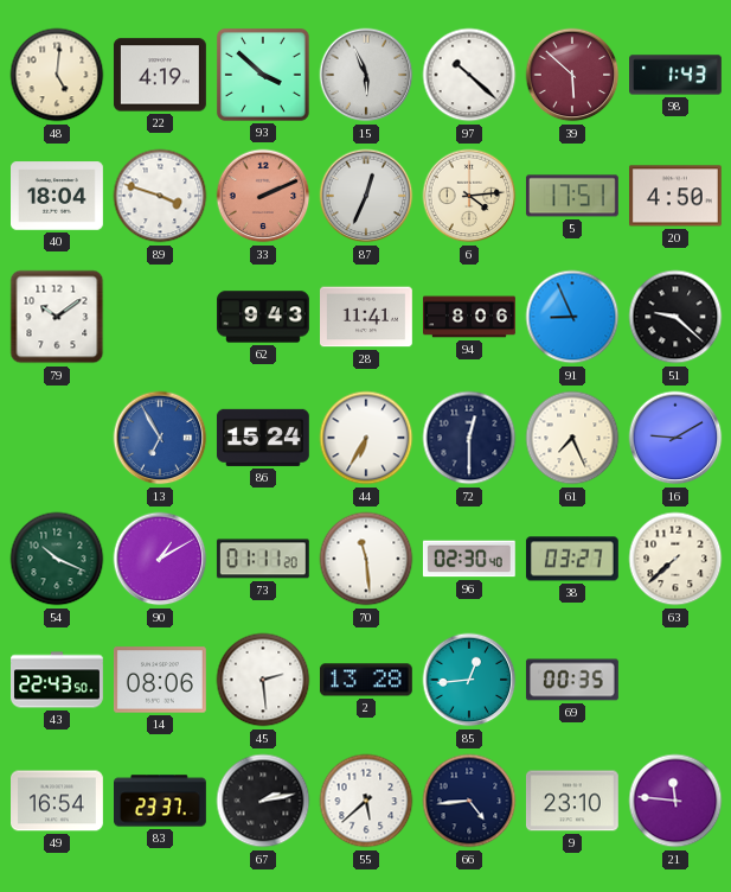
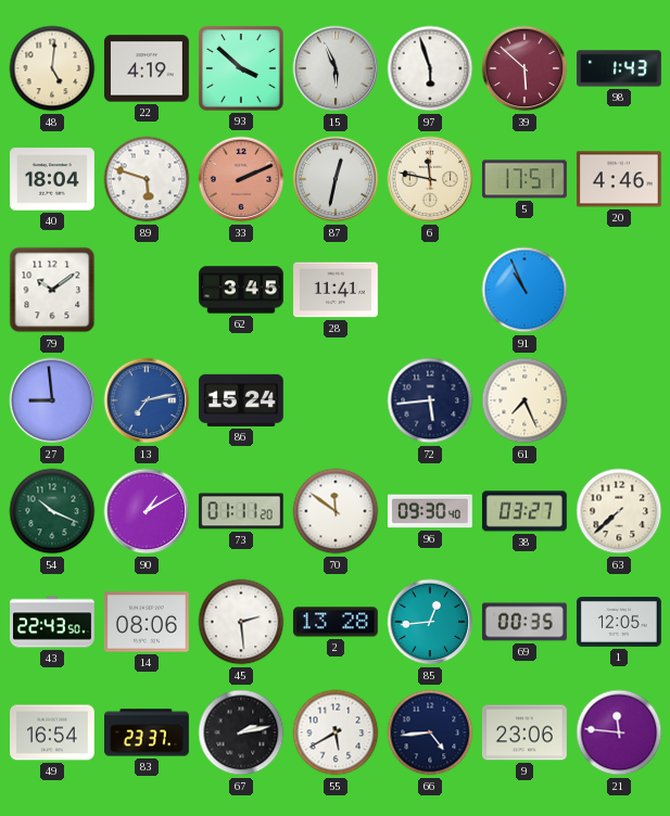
97: 10:22 -> 5:57
89: 3:48 -> 5:48
87: 12:34 -> 12:32
6: 4:14 -> 11:47
20: 4:50 -> 4:46
62: 9:43 -> 3:45
94: 8:06 -> none
91: 8:56 -> 10:56
51: 9:22 -> none
27: none -> 8:59
13: 6:55 -> 7:13
44: 6:35 -> none
72: 12:30 -> 5:44
16: 9:10 -> none
70: 11:29 -> 11:51
96: 02:30 -> 09:30
1: none -> 12:05
55: 5:38 -> 5:40
9: 23:10 -> 23:06
